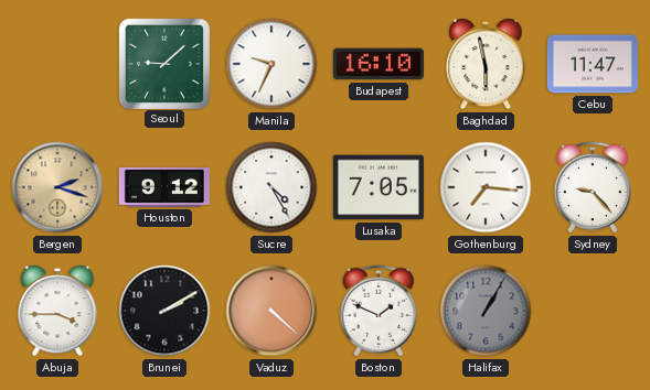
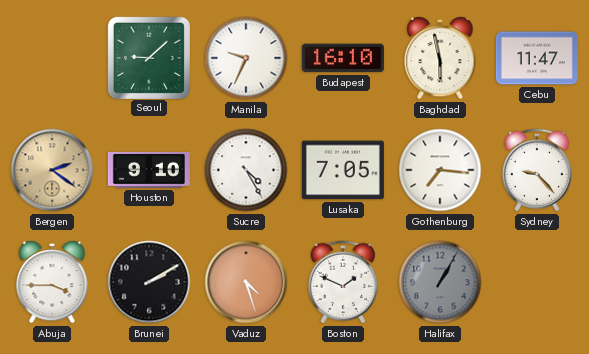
Bergen: 2:18 -> 2:21
Houston: 9:12 -> 9:10
Vaduz: 4:22 -> 4:27
